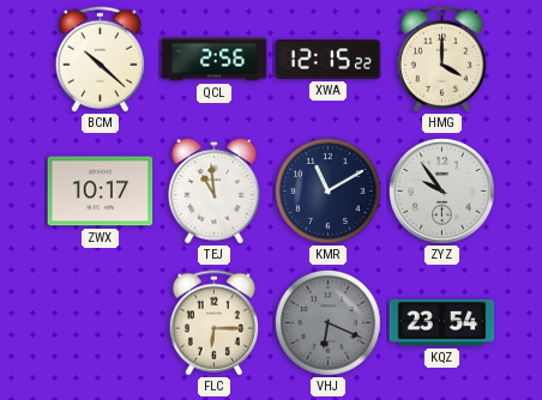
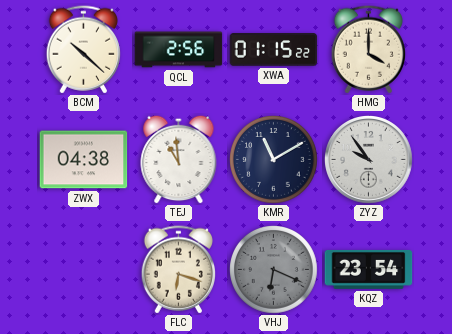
XWA: 12:15 -> 01:15
ZWX: 10:17 -> 04:38
FLC: 6:15 -> 6:18
